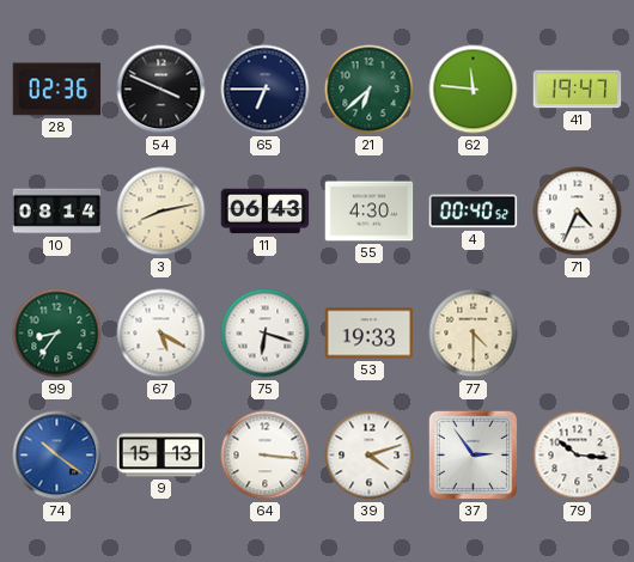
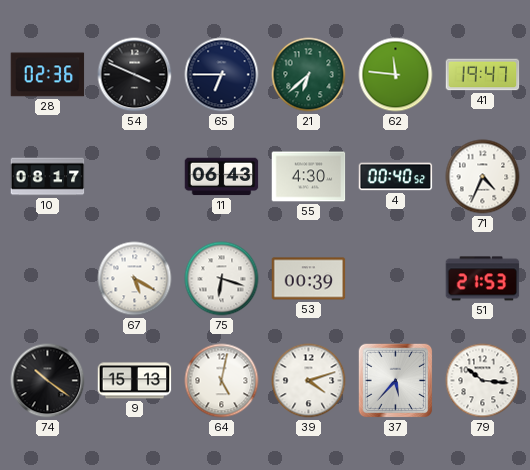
10: 08:14 -> 08:17
3: 8:13 -> none
99: 8:36 -> none
53: 19:33 -> 00:39
77: 4:30 -> none
51: none -> 21:53
74 dial: blue -> black
64: 3:16 -> 5:02
37: 2:54 -> 5:37
